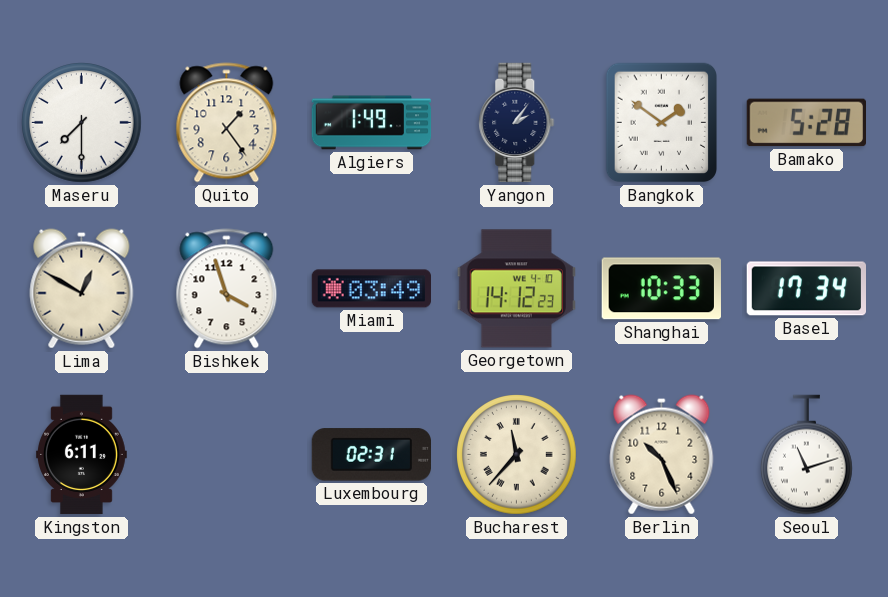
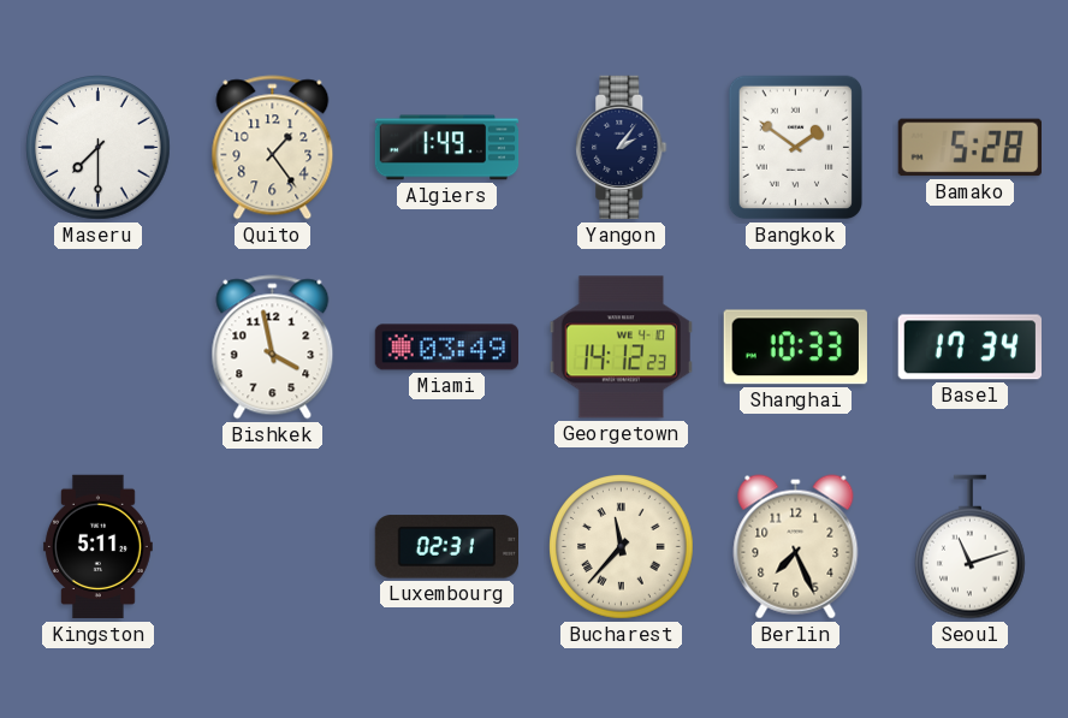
Lima: 12:50 -> none
Bishkek: 3:57 -> 3:58
Kingston: 6:11 -> 5:11
Berlin: 10:26 -> 7:26
